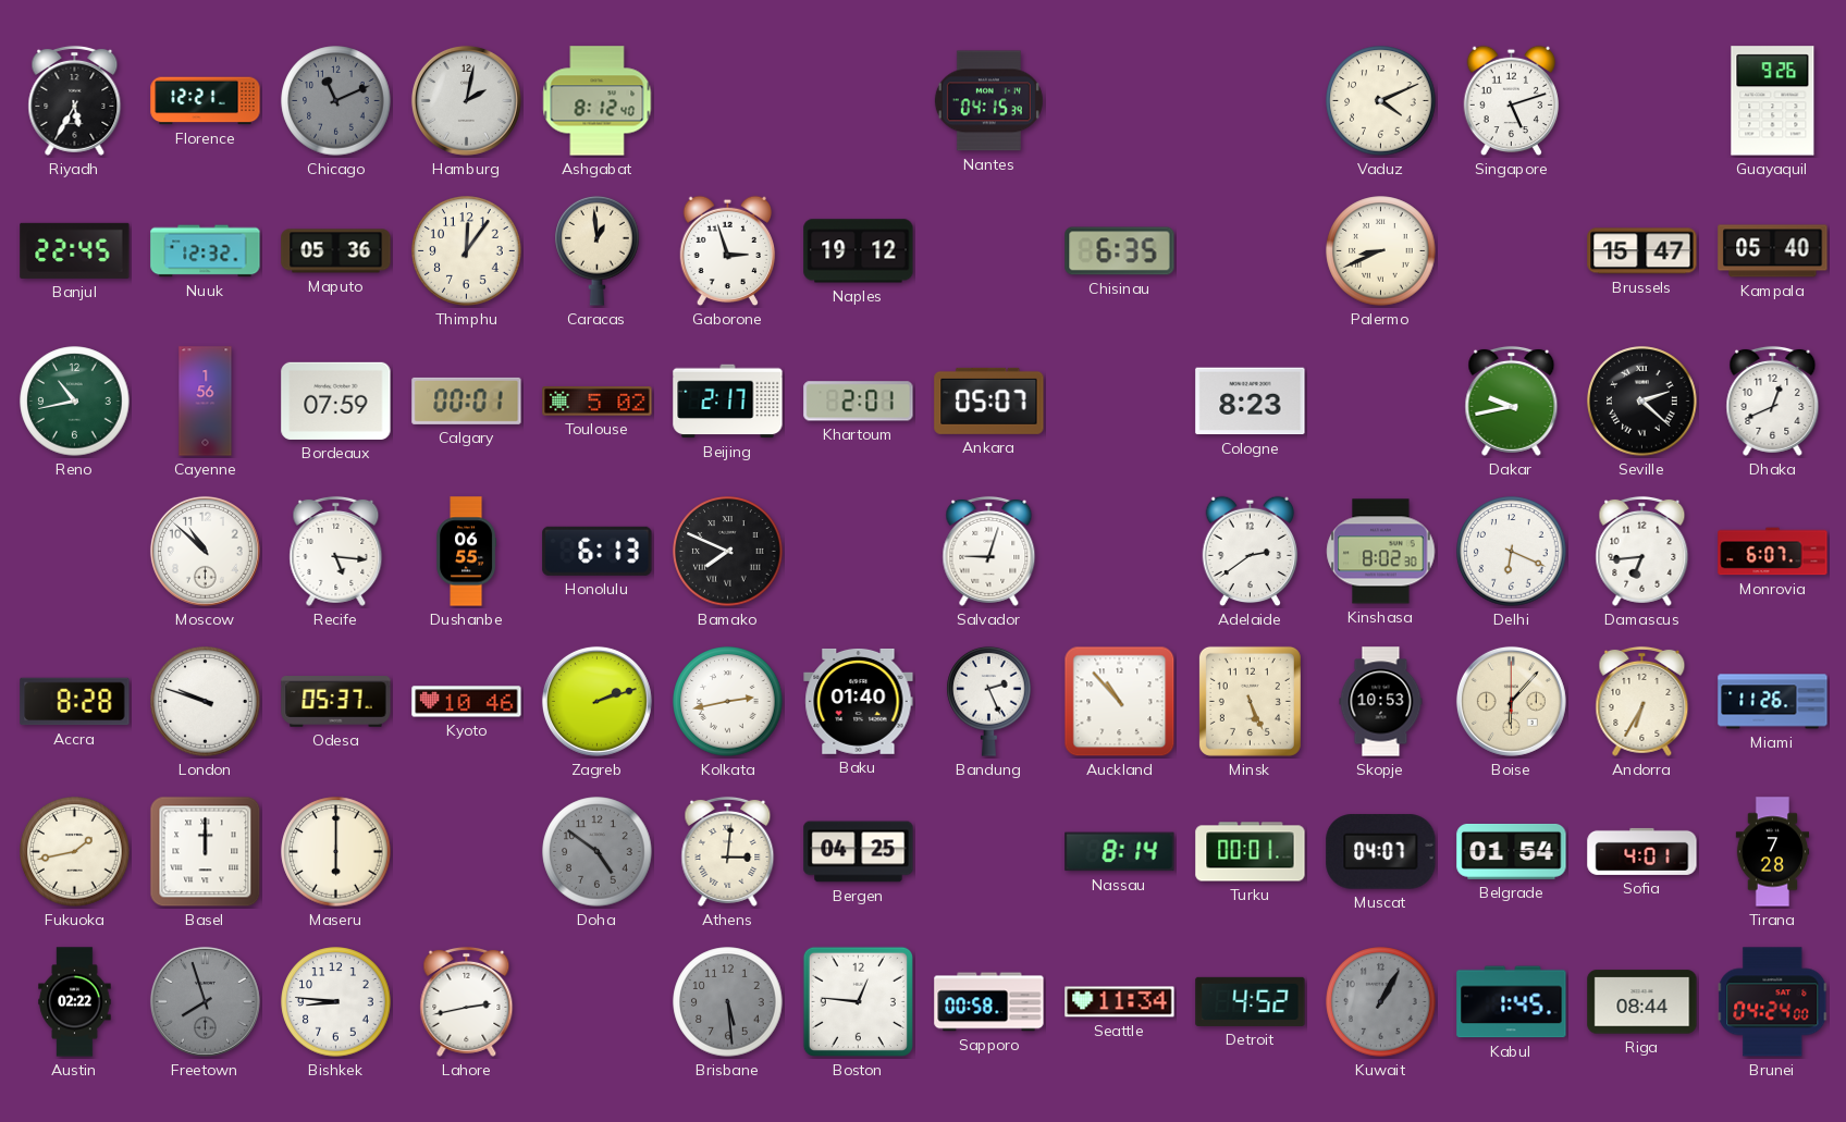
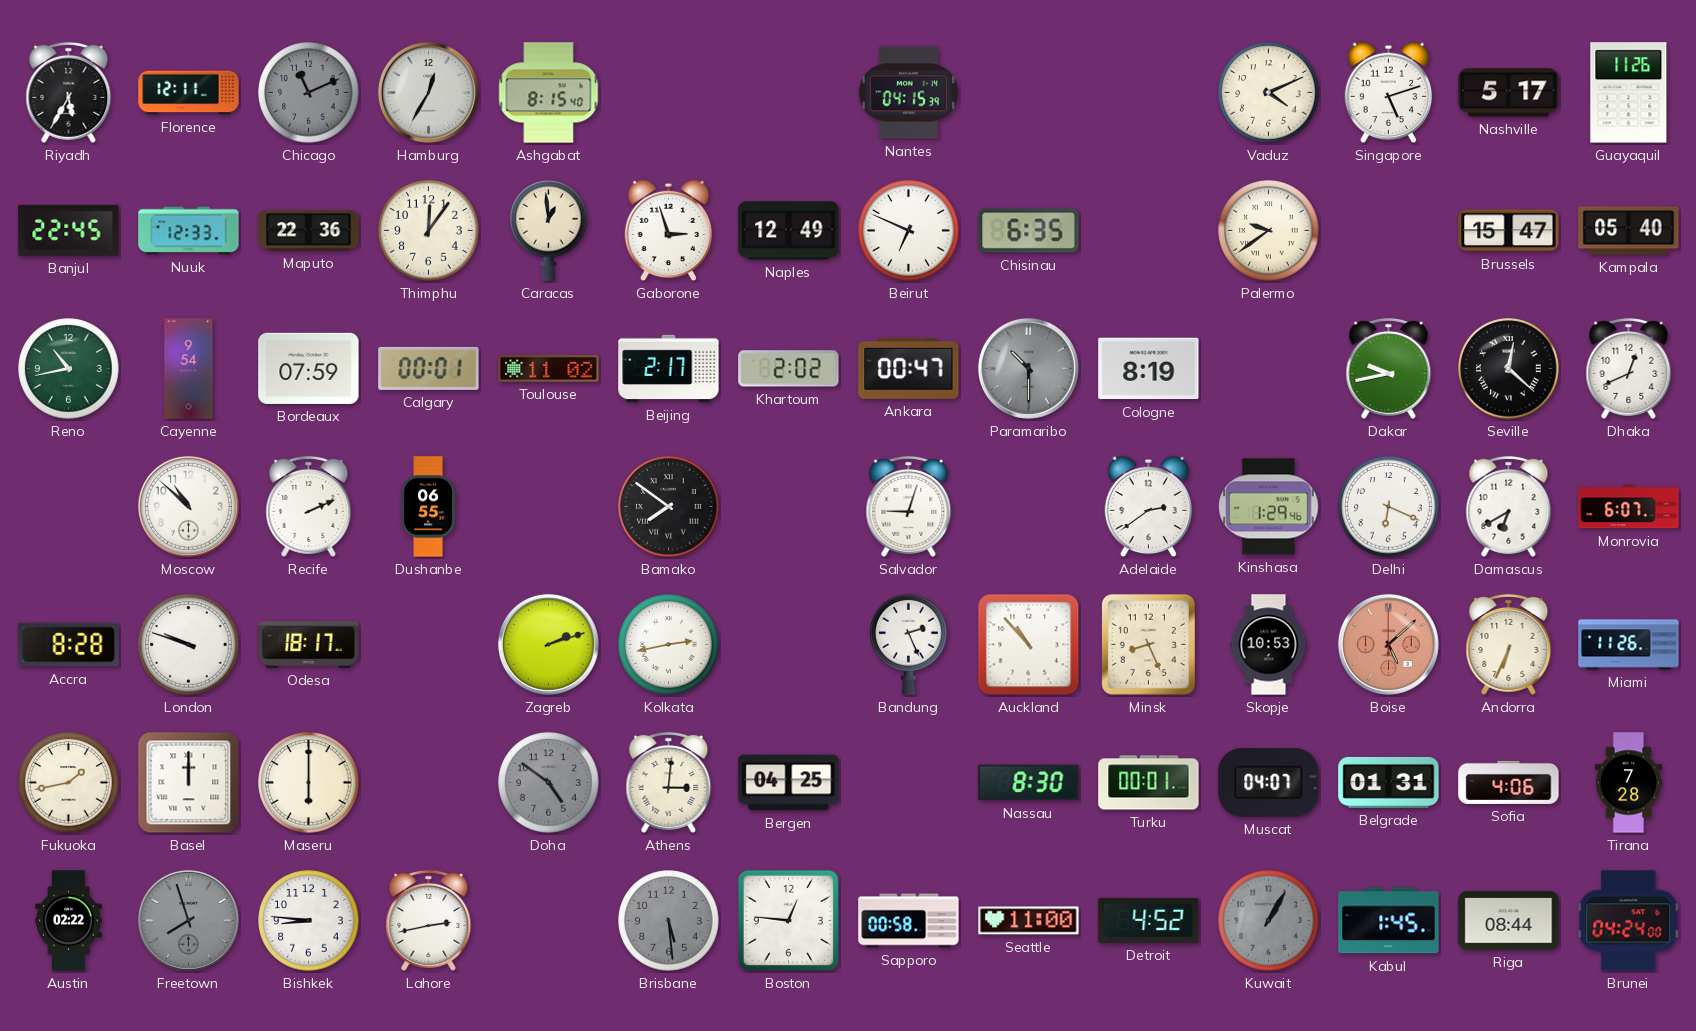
Florence: 12:21 -> 12:11
Hamburg: 2:02 -> 12:35
Ashgabat: 8:12 -> 8:15
Nashville: none -> 5:17
Guayaquil: 9:26 -> 11:26
Nuuk: 12:32 -> 12:33
Maputo: 05:36 -> 22:36
Naples: 19:12 -> 12:49
Beirut: none -> 6:49
Palermo: 8:41 -> 9:39
Cayenne: 1:56 -> 9:54
Toulouse: 5:02 -> 11:02
Khartoum: 2:01 -> 2:02
Ankara: 05:07 -> 00:47
Paramaribo: none -> 10:30
Cologne: 8:23 -> 8:19
Seville: 2:22 -> 12:22
Recife: 5:16 -> 2:11
Honolulu: 6:13 -> none
Bamako: 7:49 -> 7:51
Kinshasa: 8:02 -> 1:29
Damascus: 6:44 -> 6:40
Odesa: 05:37 -> 18:17
Kyoto: 10:46 -> none
Baku: 01:40 -> none
Minsk: 5:26 -> 8:26
Boise: 6:07 -> 5:08
Boise dial: cream -> salmon
Andorra: 6:35 -> 6:34
Nassau: 8:14 -> 8:30
Belgrade: 01:54 -> 01:31
Sofia: 4:01 -> 4:06
Seattle: 11:34 -> 11:00
